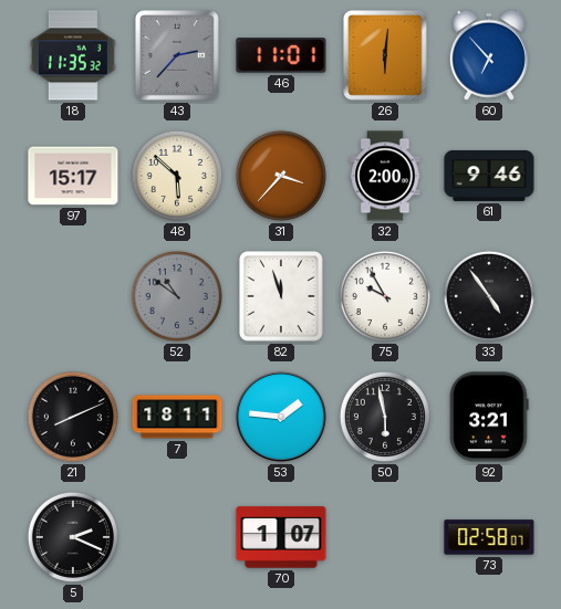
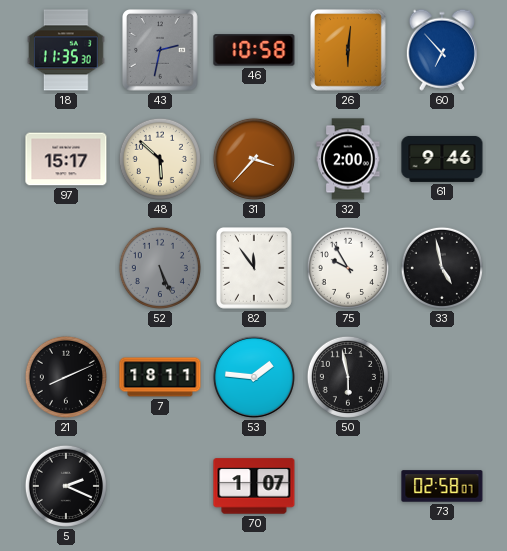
18: 11:35:32 -> 11:35:30
43: 2:37 -> 2:32
46: 11:01 -> 10:58
52: 10:51 -> 5:26
82: 11:57 -> 11:54
33: 4:54 -> 4:58
92: 3:21 -> none
